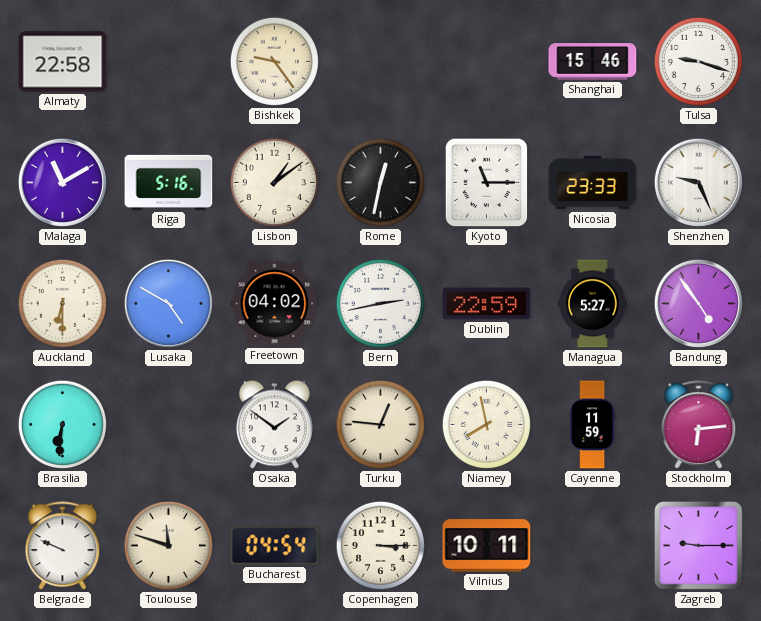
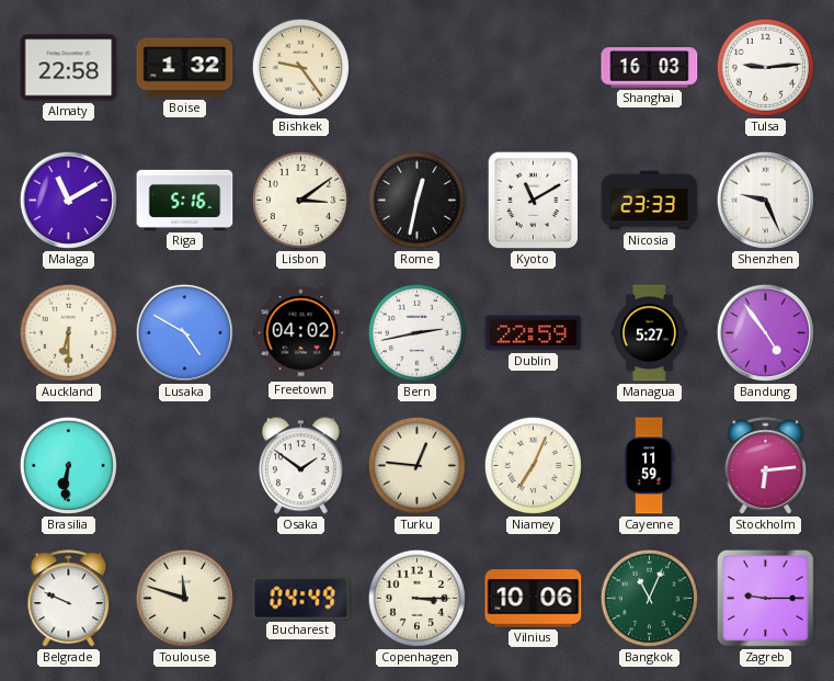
Boise: none -> 1:32
Shanghai: 15:46 -> 16:03
Tulsa: 9:18 -> 9:14
Lisbon: 1:09 -> 3:09
Kyoto: 11:15 -> 11:10
Niamey: 7:58 -> 7:04
Bucharest: 04:54 -> 04:49
Vilnius: 10:11 -> 10:06
Bangkok: none -> 11:04
